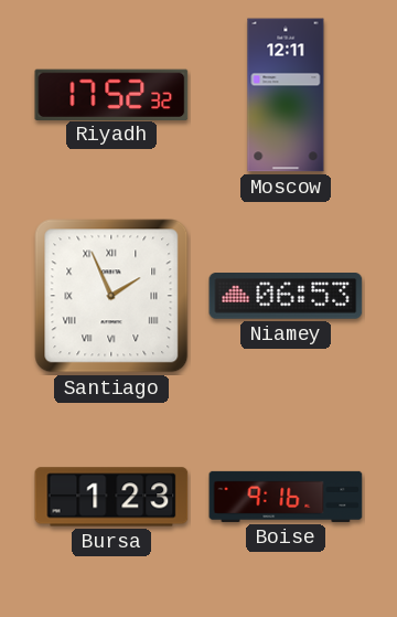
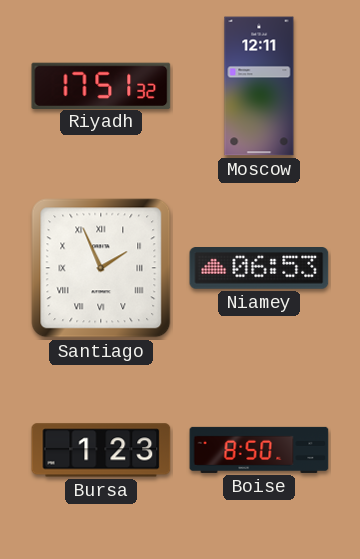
Riyadh: 17:52 -> 17:51
Boise: 9:16 -> 8:50
